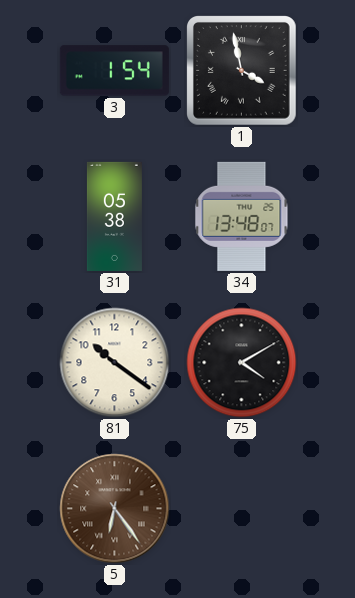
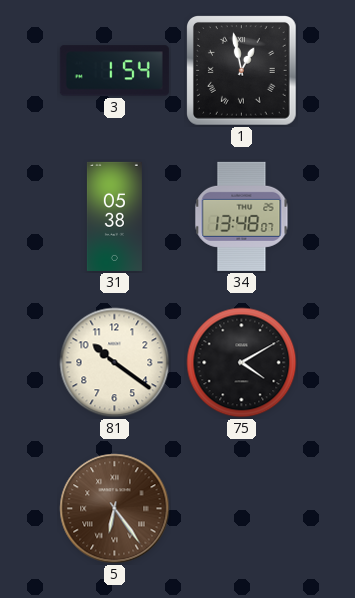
1: 3:58 -> 12:58
